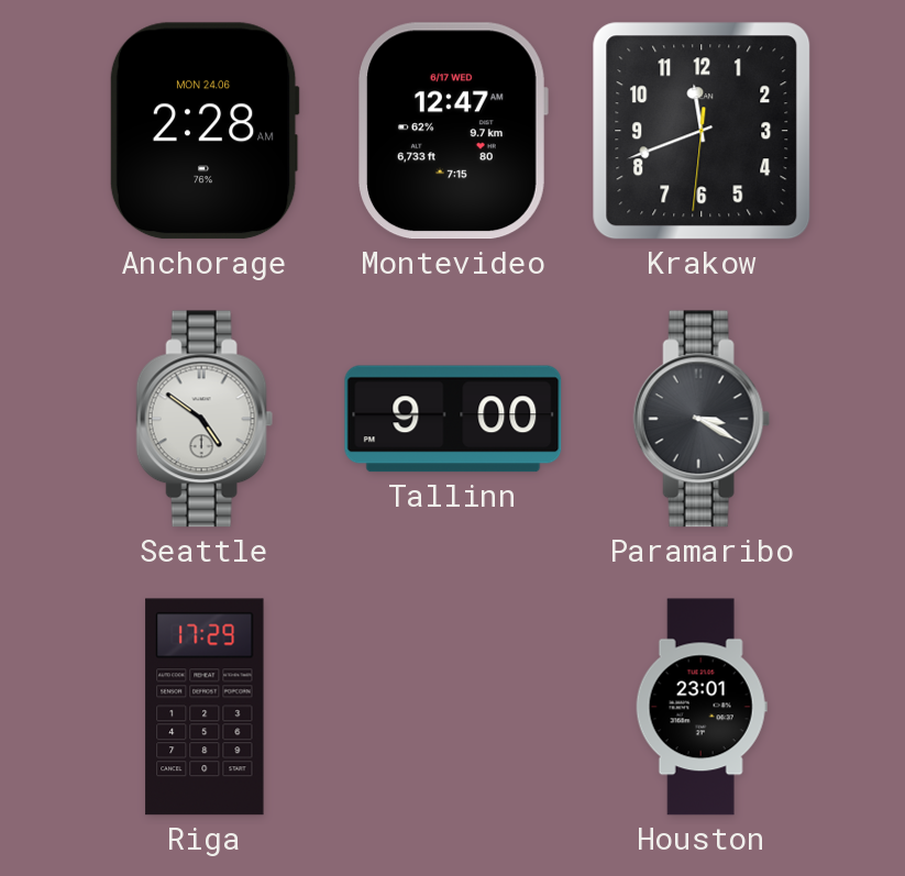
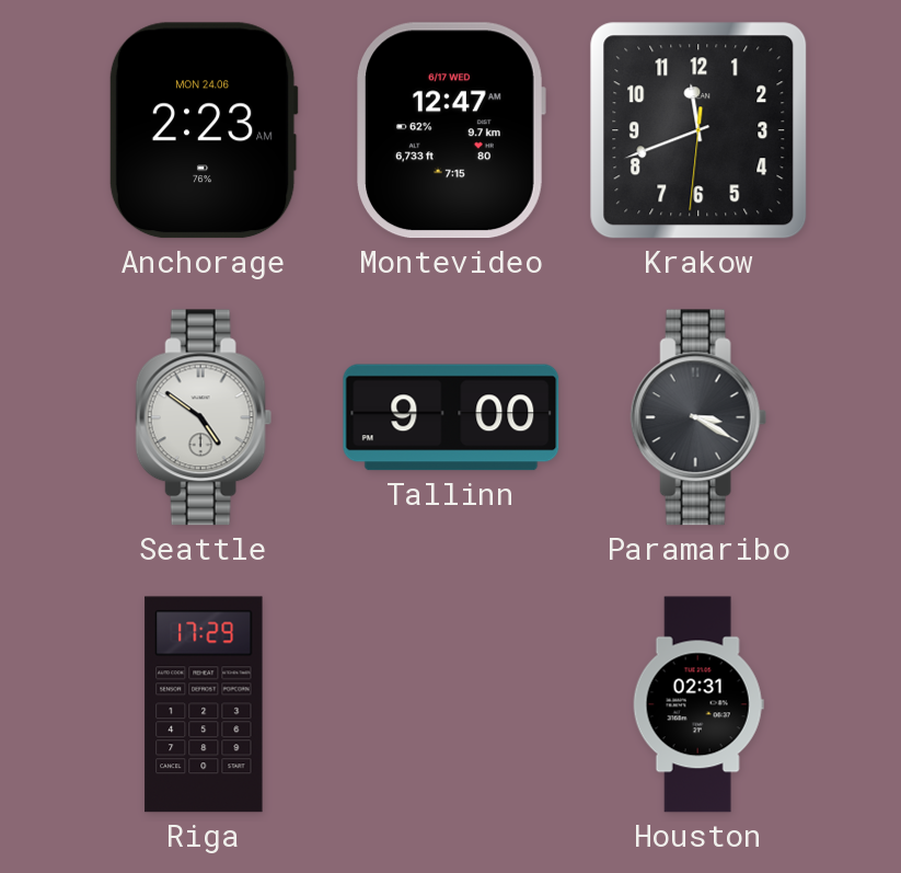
Anchorage: 2:28 -> 2:23
Houston: 23:01 -> 02:31
